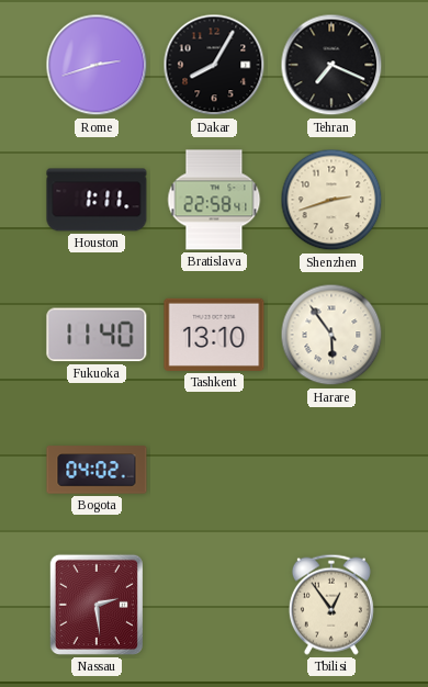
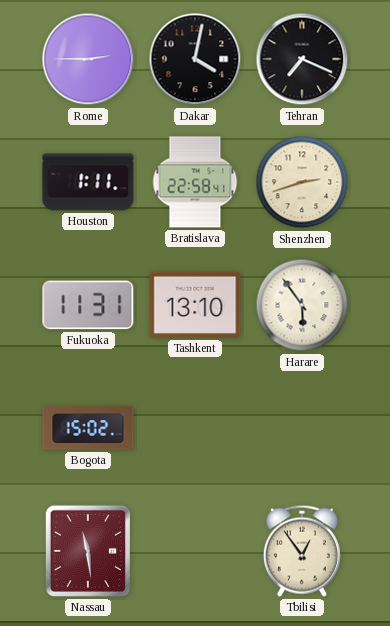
Rome: 2:42 -> 2:45
Dakar: 8:05 -> 4:02
Fukuoka: 11:40 -> 11:31
Bogota: 04:02 -> 15:02
Nassau: 2:29 -> 11:29
